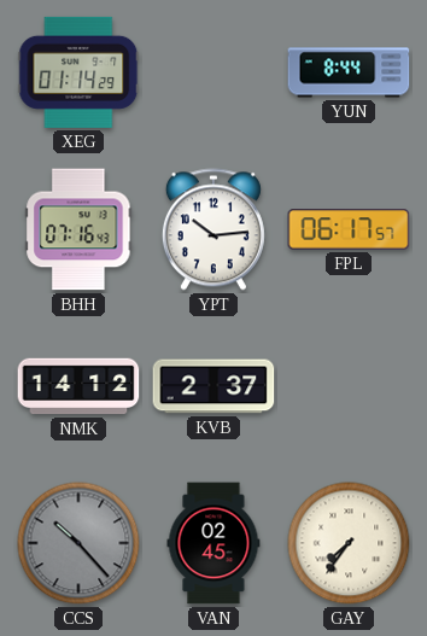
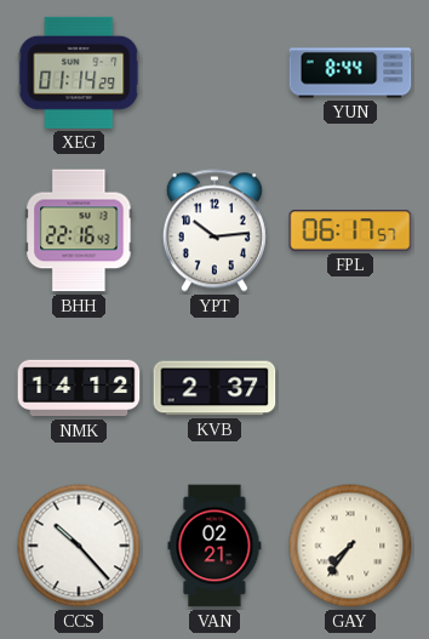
BHH: 07:16 -> 22:16
CCS dial: grey -> white
VAN: 02:45 -> 02:21
